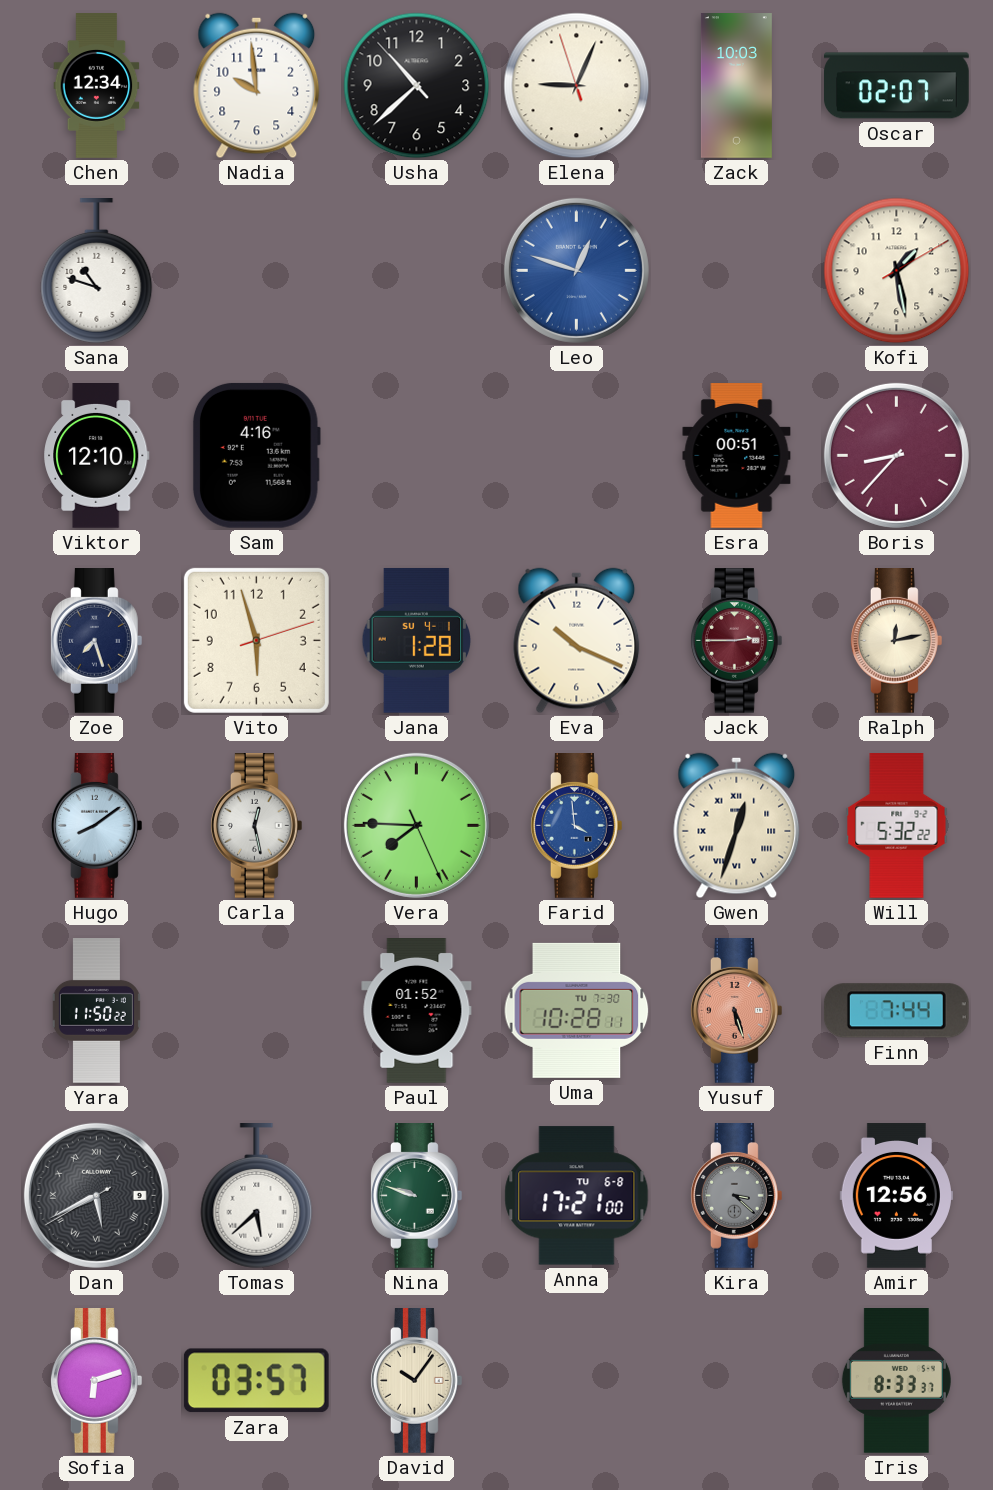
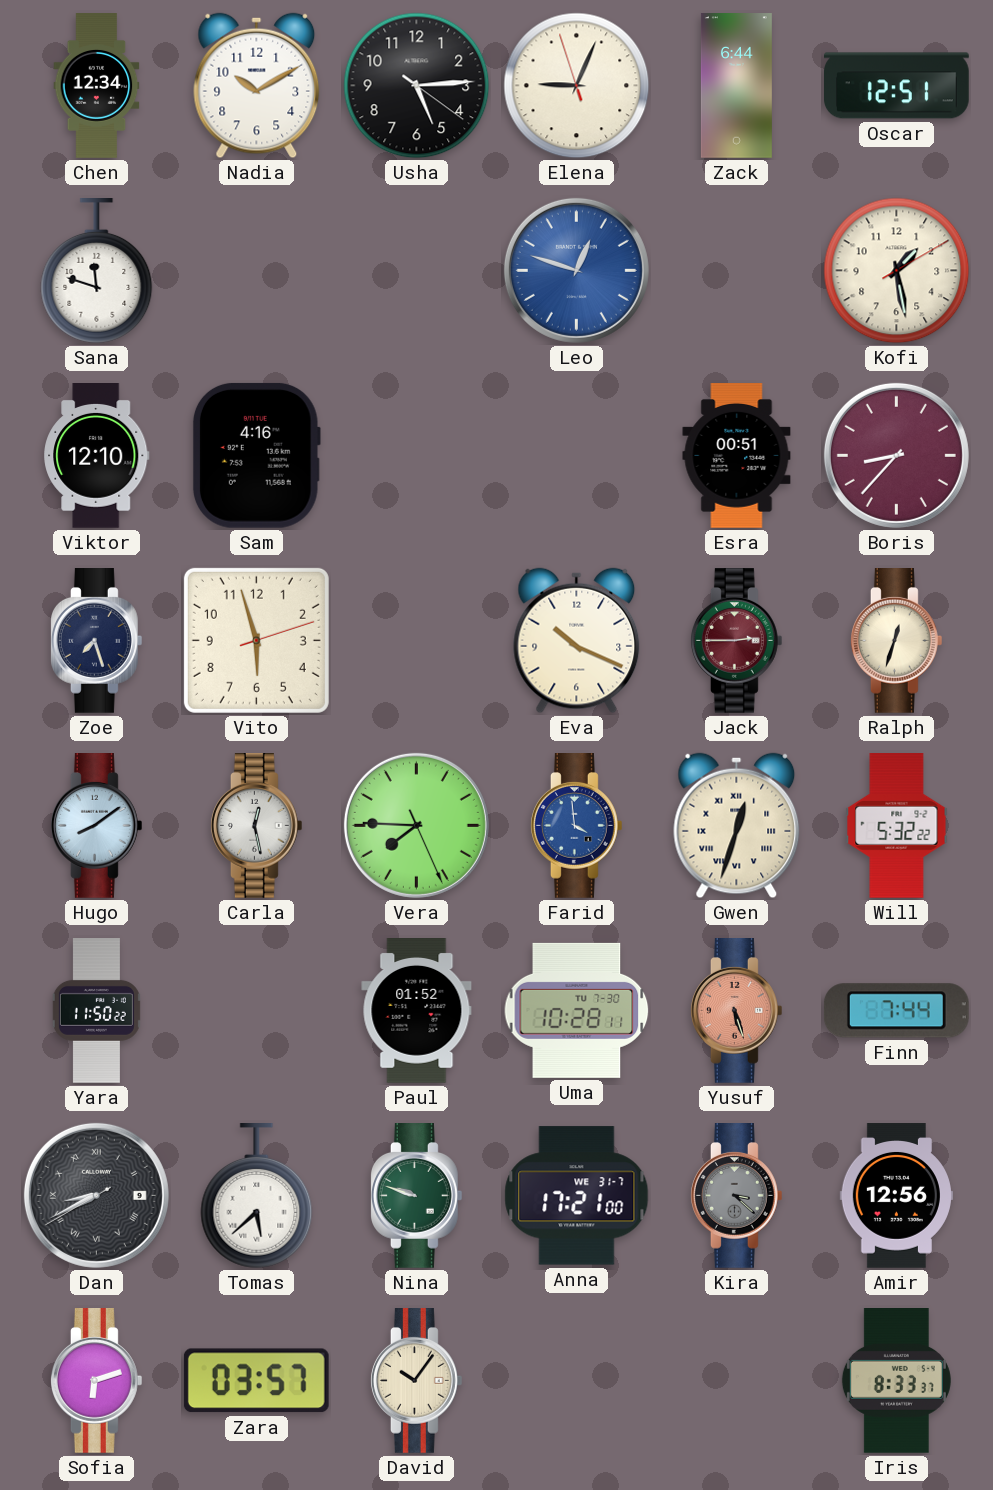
Nadia: 9:59 -> 10:10
Usha: 10:37 -> 5:14
Zack: 10:03 -> 6:44
Oscar: 02:07 -> 12:51
Sana: 10:48 -> 11:48
Jana: 1:28 -> none
Ralph: 12:13 -> 12:33
Dan: 5:40 -> 8:40
Anna date: TU 6-8 -> WE 31-7
